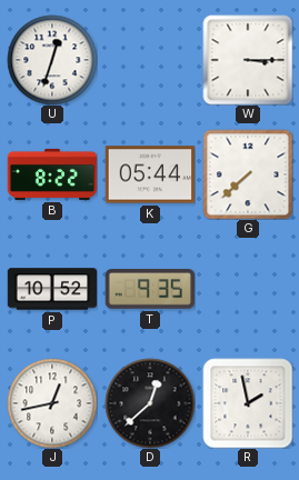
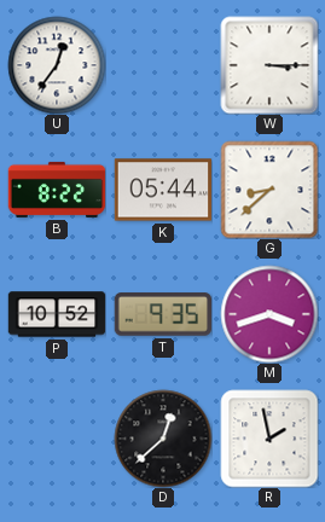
U: 12:33 -> 12:36
G: 7:38 -> 8:38
M: none -> 3:42
J: 12:43 -> none
